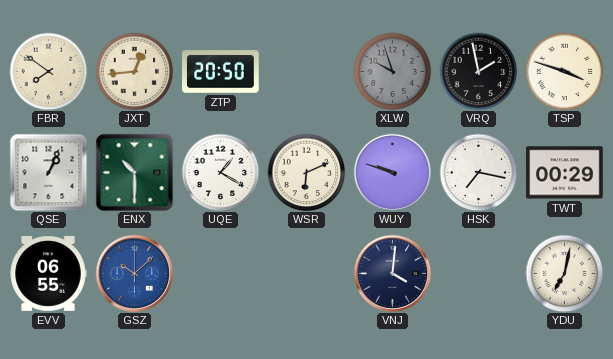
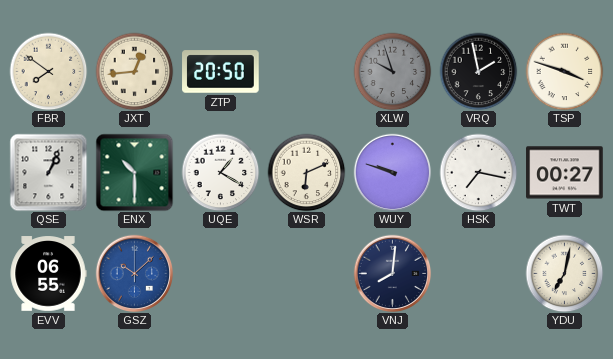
TWT: 00:29 -> 00:27
VNJ: 4:01 -> 8:01
